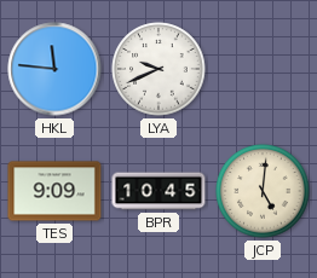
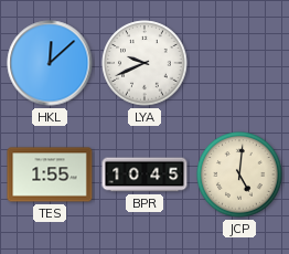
HKL: 11:46 -> 12:08
TES: 9:09 -> 1:55
